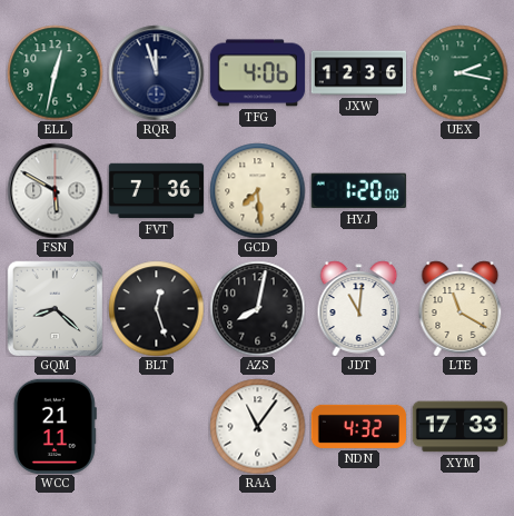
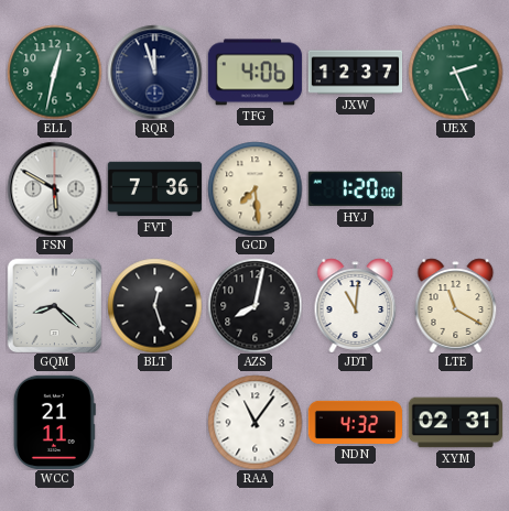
JXW: 12:36 -> 12:37
UEX: 2:17 -> 2:26
XYM: 17:33 -> 02:31
